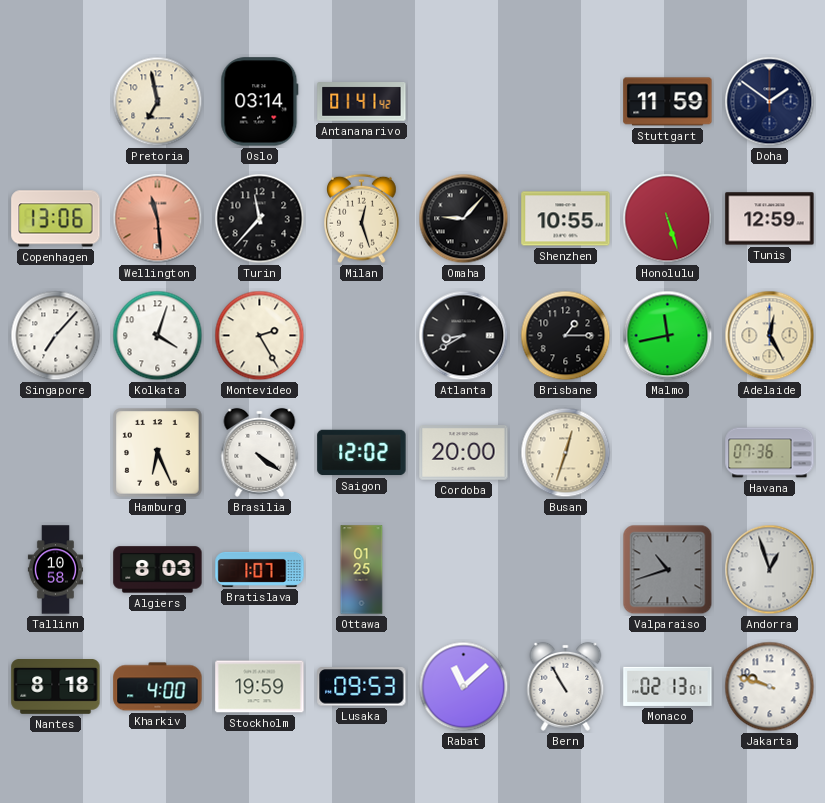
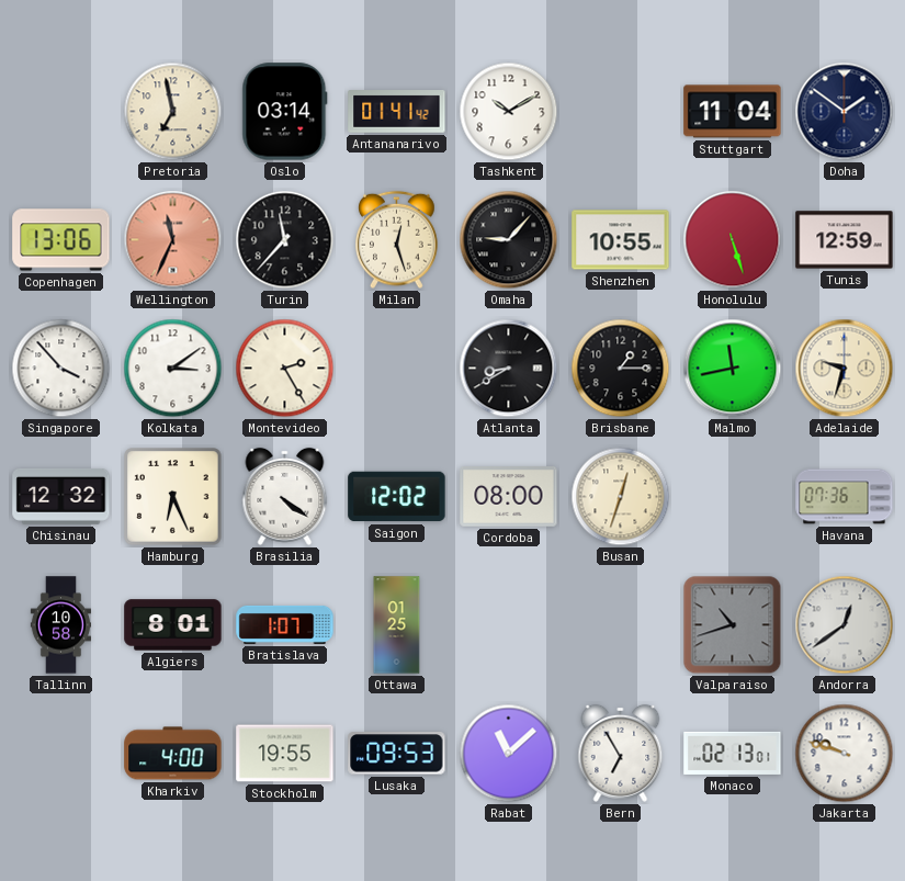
Tashkent: none -> 10:10
Stuttgart: 11:59 -> 11:04
Wellington: 11:29 -> 11:34
Singapore: 7:07 -> 3:53
Kolkata: 4:03 -> 3:09
Adelaide: 12:25 -> 9:33
Chisinau: none -> 12:32
Cordoba: 20:00 -> 08:00
Algiers: 8:03 -> 8:01
Andorra: 12:57 -> 12:39
Nantes: 8:18 -> none
Stockholm: 19:59 -> 19:55
Bern: 10:55 -> 6:55
